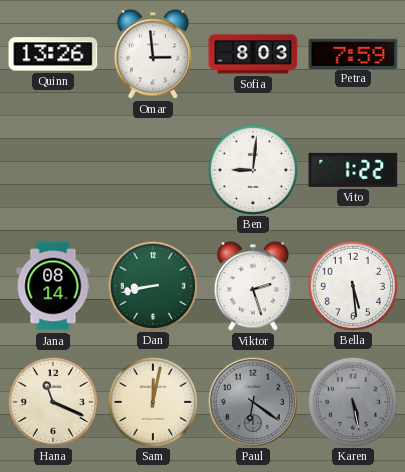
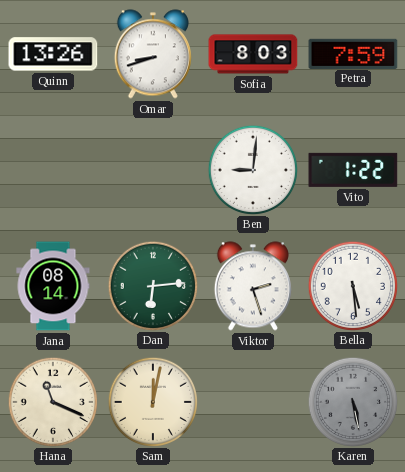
Omar: 2:59 -> 8:42
Dan: 8:43 -> 6:14
Paul: 6:21 -> none
